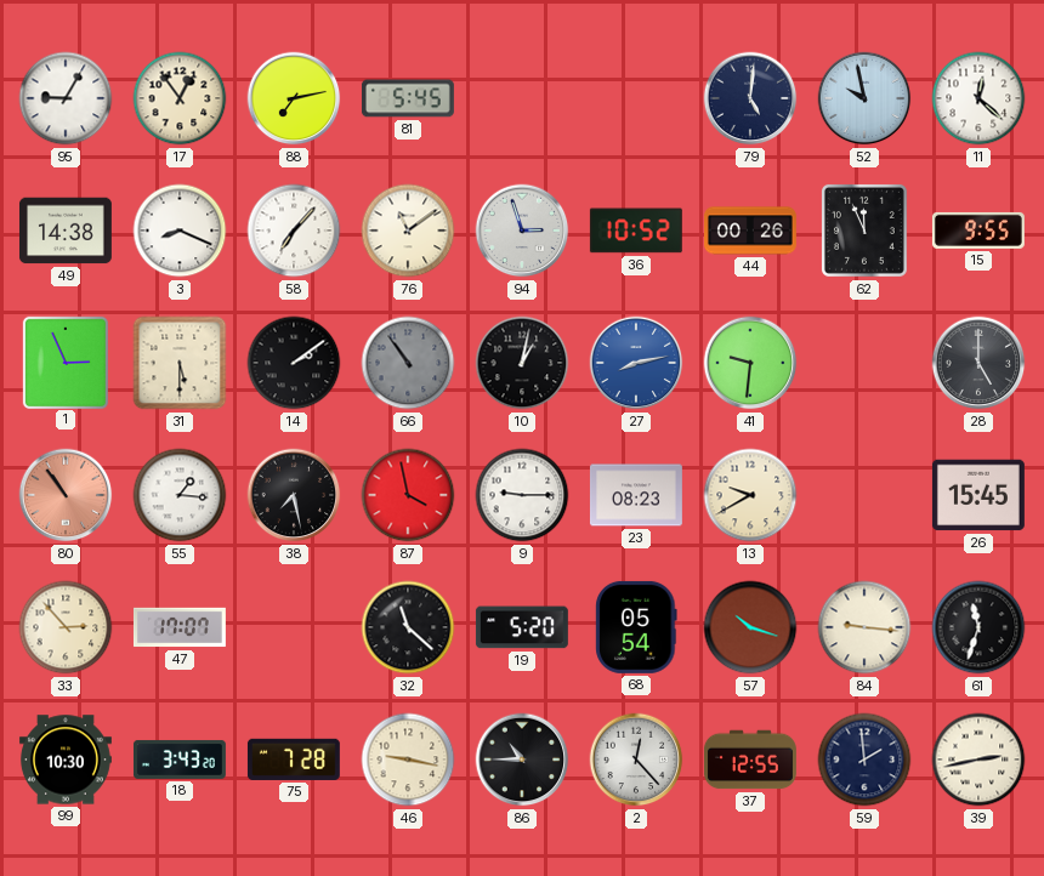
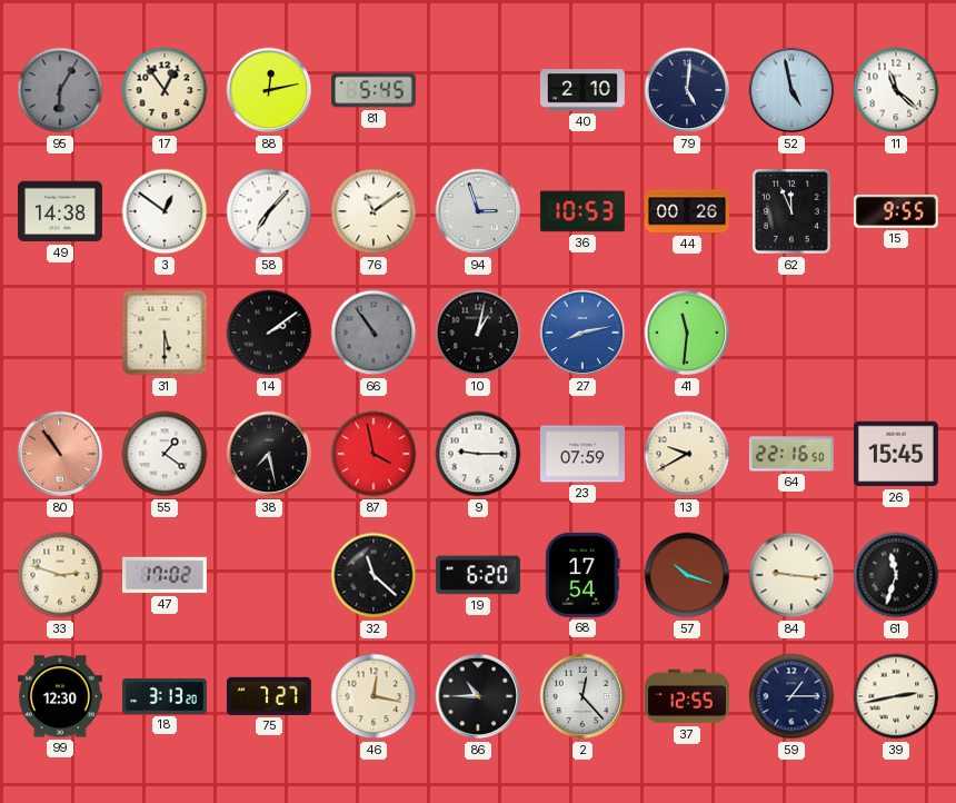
95: 9:05 -> 6:05
95 dial: white -> grey
88: 7:13 -> 12:13
40: none -> 2:10
52: 9:58 -> 4:58
11: 12:22 -> 11:22
3: 8:19 -> 12:51
36: 10:52 -> 10:53
1: 2:56 -> none
41: 9:31 -> 11:31
28: 5:00 -> none
55: 1:16 -> 1:21
23: 08:23 -> 07:59
64: none -> 22:16
33: 2:53 -> 2:48
47: 17:07 -> 17:02
19: 5:20 -> 6:20
68: 05:54 -> 17:54
99: 10:30 -> 12:30
18: 3:43 -> 3:13
75: 7:28 -> 7:27
46: 9:17 -> 12:17
59: 1:59 -> 1:15
